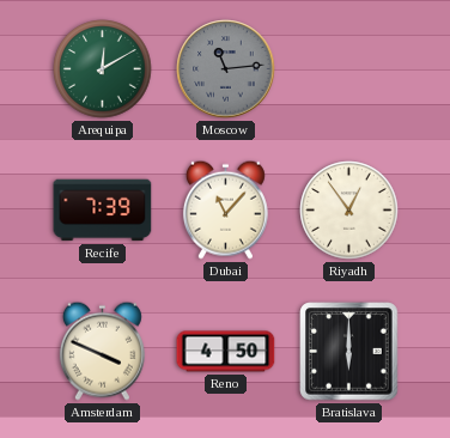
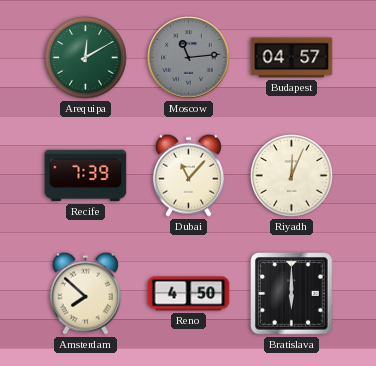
Budapest: none -> 04:57
Riyadh: 12:54 -> 12:04
Amsterdam: 3:49 -> 7:52
